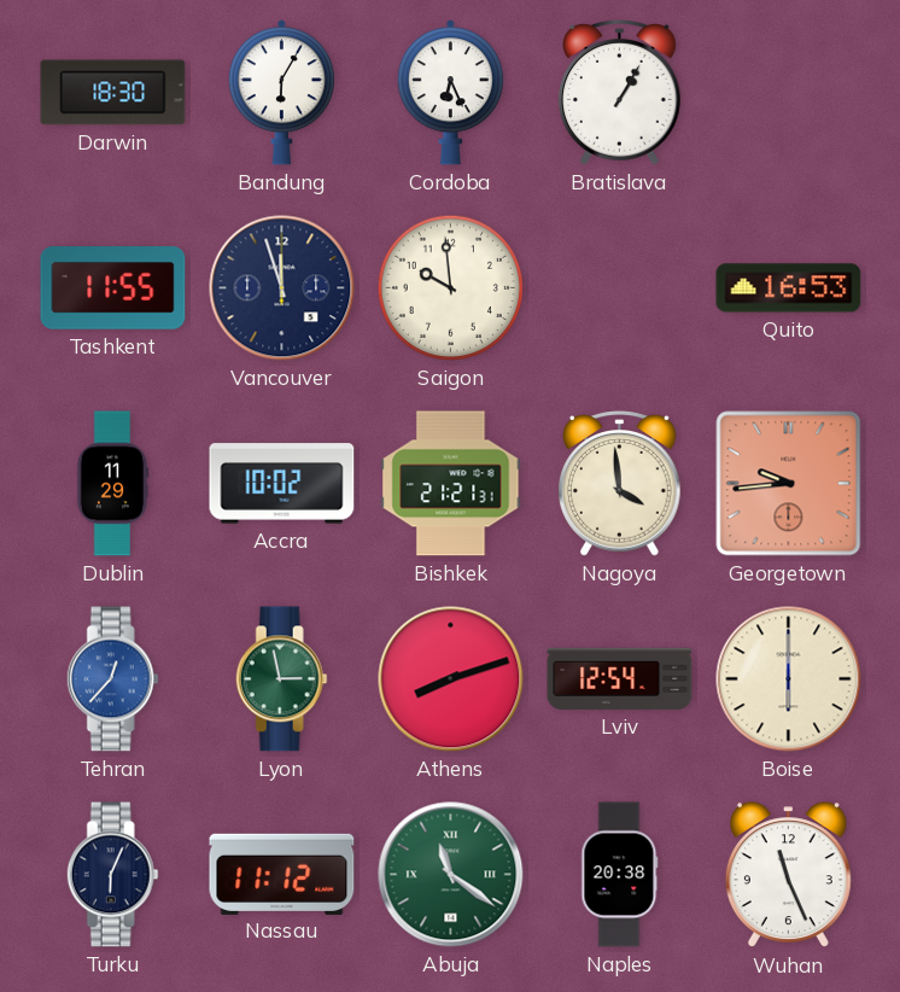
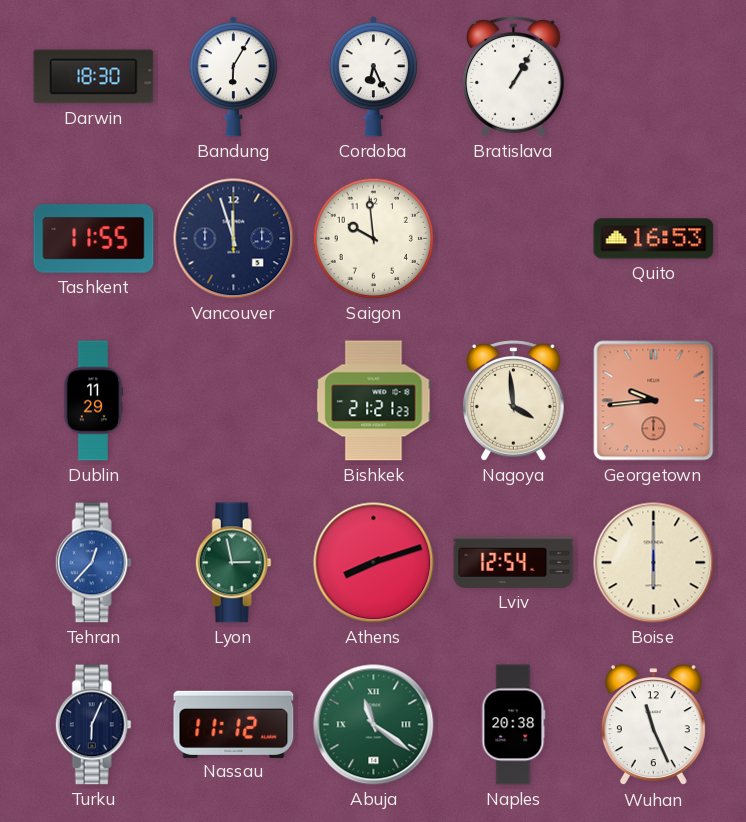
Accra: 10:02 -> none
Bishkek: 21:21:31 -> 21:21:23
